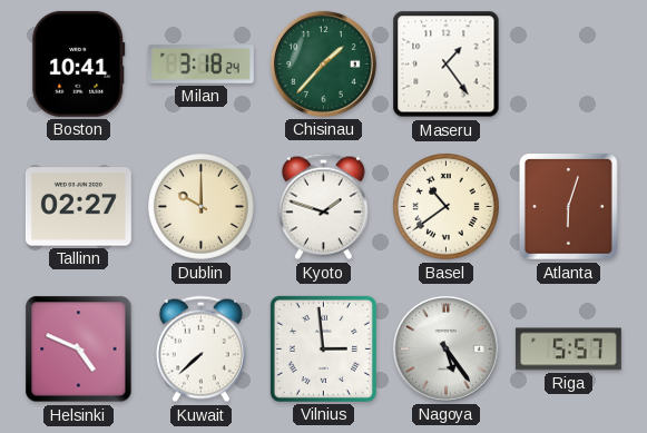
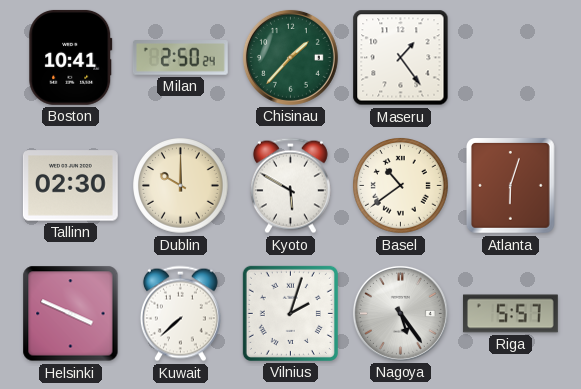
Milan: 3:18 -> 2:50
Tallinn: 02:27 -> 02:30
Kyoto: 1:48 -> 5:50
Helsinki: 4:49 -> 3:49
Vilnius: 2:59 -> 2:03
